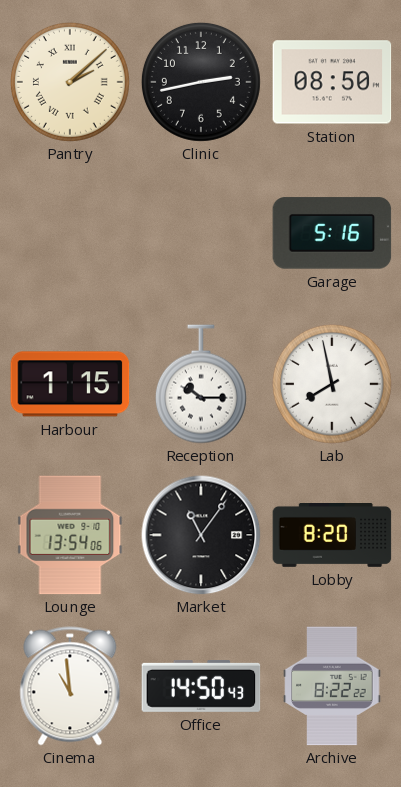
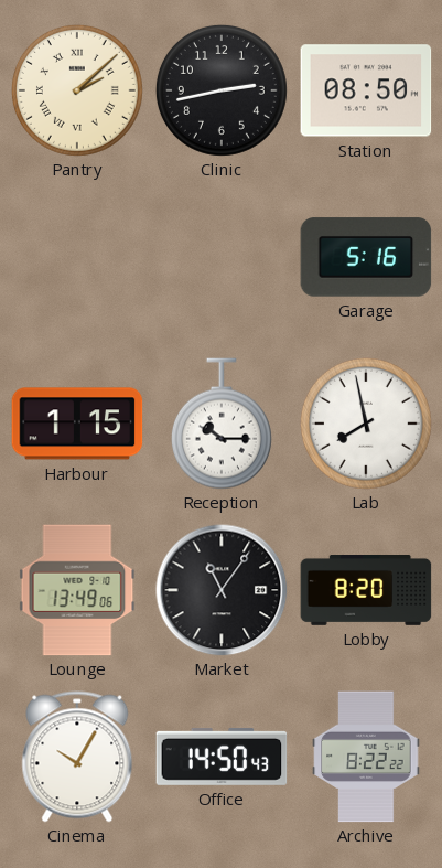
Lounge: 13:54 -> 13:49
Cinema: 10:59 -> 10:05
